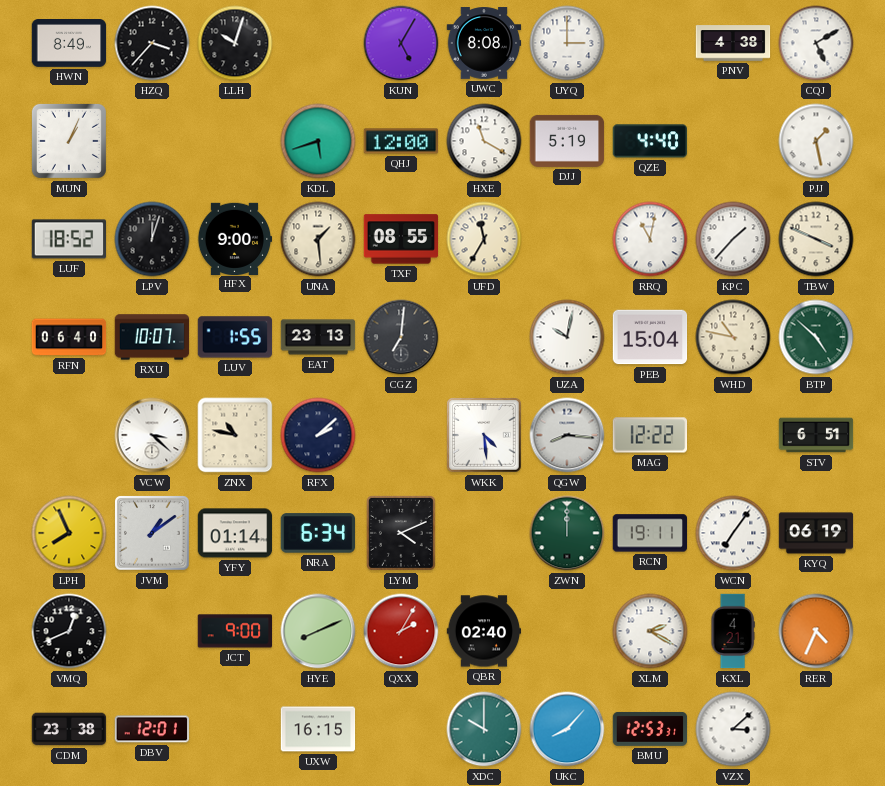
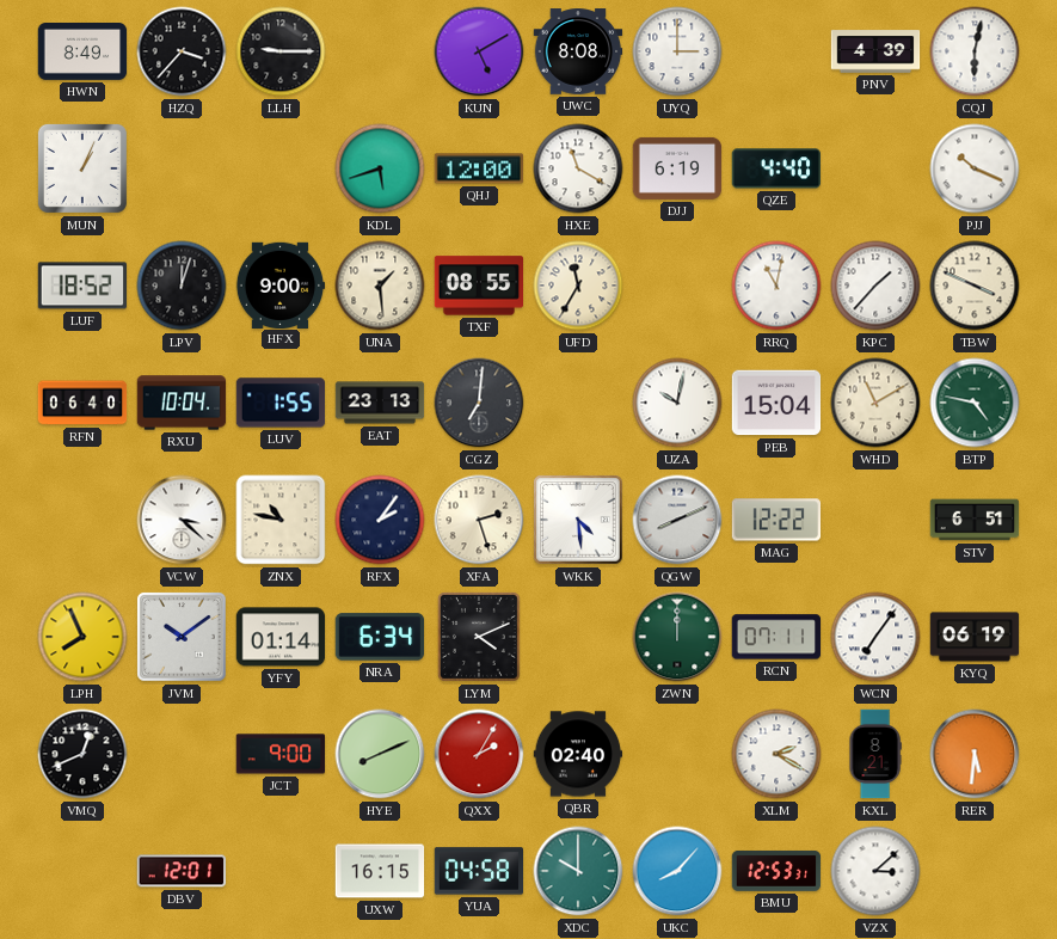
LLH: 10:03 -> 9:15
KUN: 5:05 -> 5:10
PNV: 4:38 -> 4:39
CQJ: 5:10 -> 6:02
DJJ: 5:19 -> 6:19
PJJ: 1:28 -> 10:19
RXU: 10:07 -> 10:04
WHD: 10:47 -> 11:10
BTP: 4:52 -> 4:47
RFX: 2:08 -> 2:06
XFA: none -> 2:27
QGW: 8:16 -> 8:11
JVM: 1:09 -> 10:09
RCN: 19:11 -> 07:11
KXL: 4:21 -> 8:21
RER: 4:34 -> 5:31
CDM: 23:38 -> none
YUA: none -> 04:58
